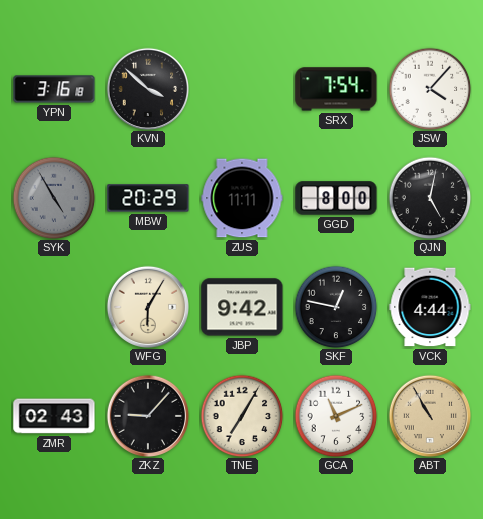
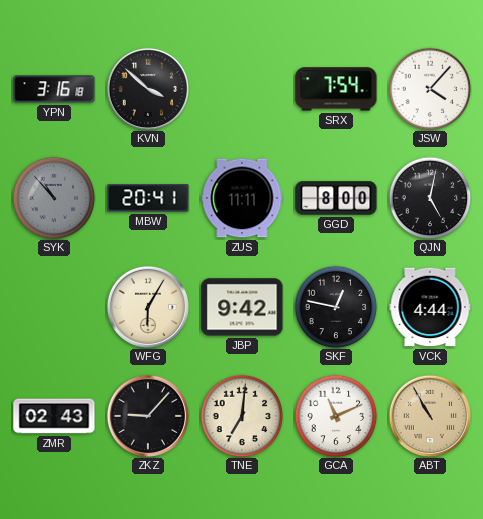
SYK: 4:55 -> 10:53
MBW: 20:29 -> 20:41
TNE: 7:05 -> 7:01
